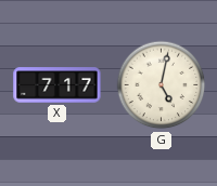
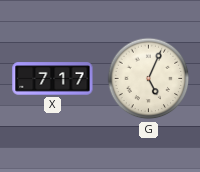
G: 5:02 -> 5:04
